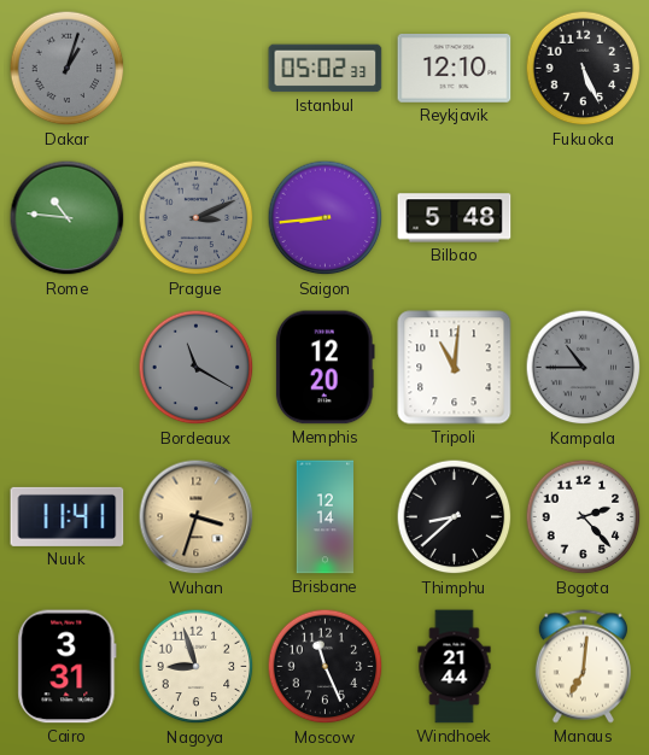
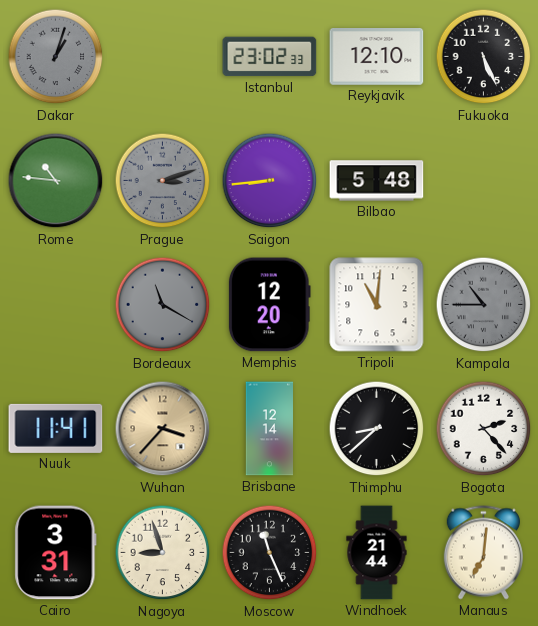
Istanbul: 05:02 -> 23:02
Prague: 3:11 -> 3:12
Wuhan: 3:33 -> 3:37
